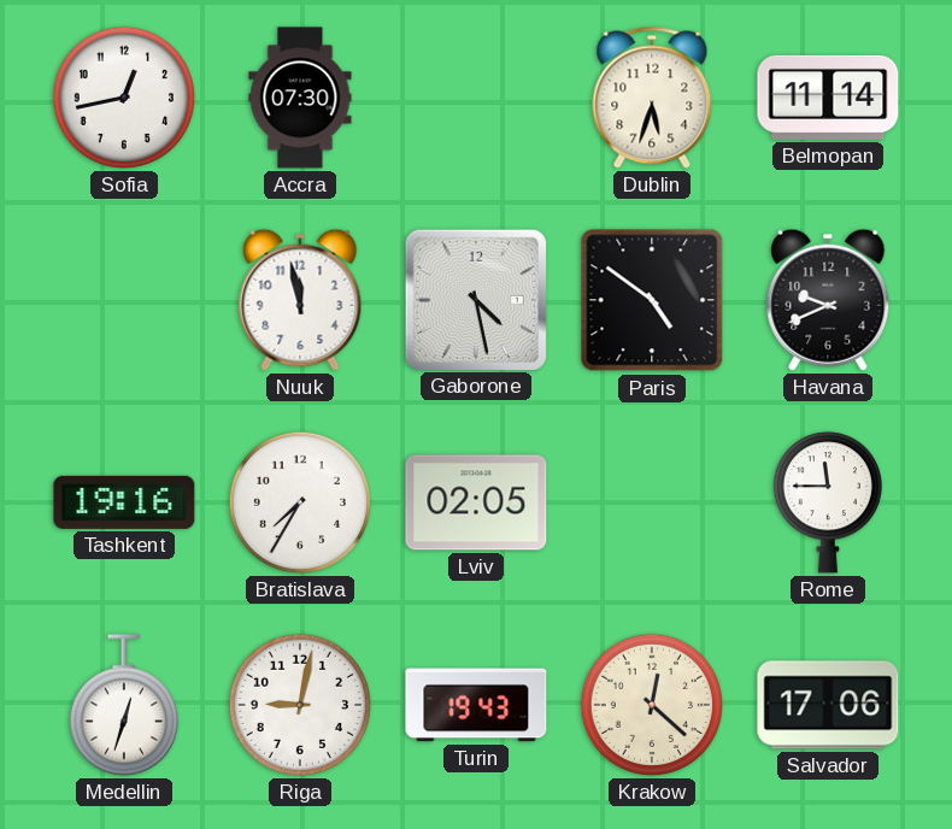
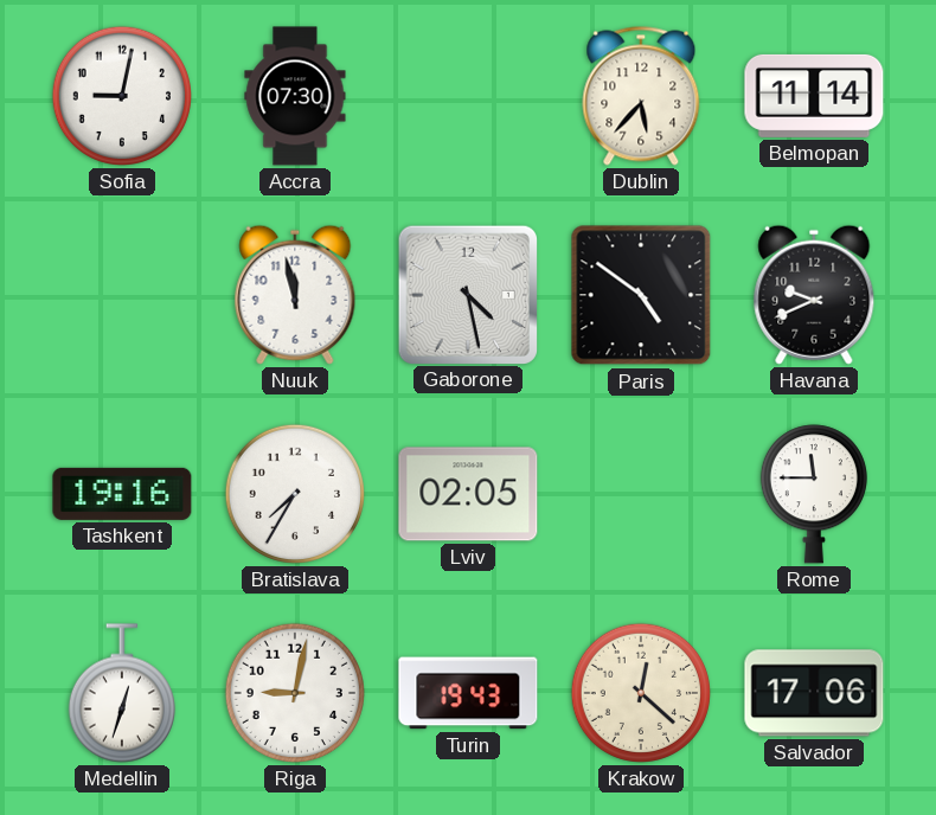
Sofia: 12:43 -> 9:02
Dublin: 5:33 -> 5:37
